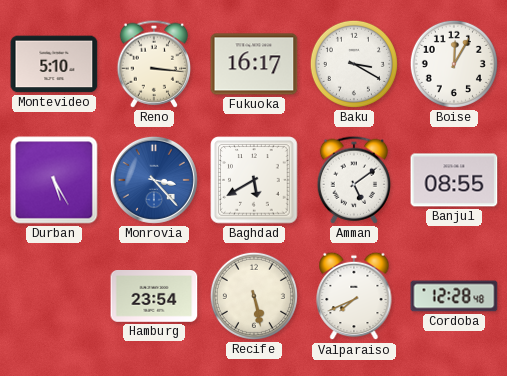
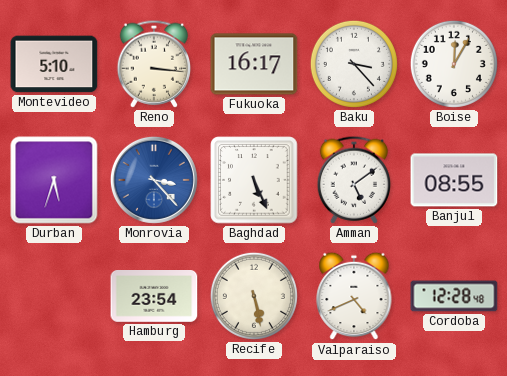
Baku: 3:20 -> 3:23
Durban: 5:25 -> 5:33
Baghdad: 5:40 -> 5:26
Valparaiso: 7:41 -> 4:41
